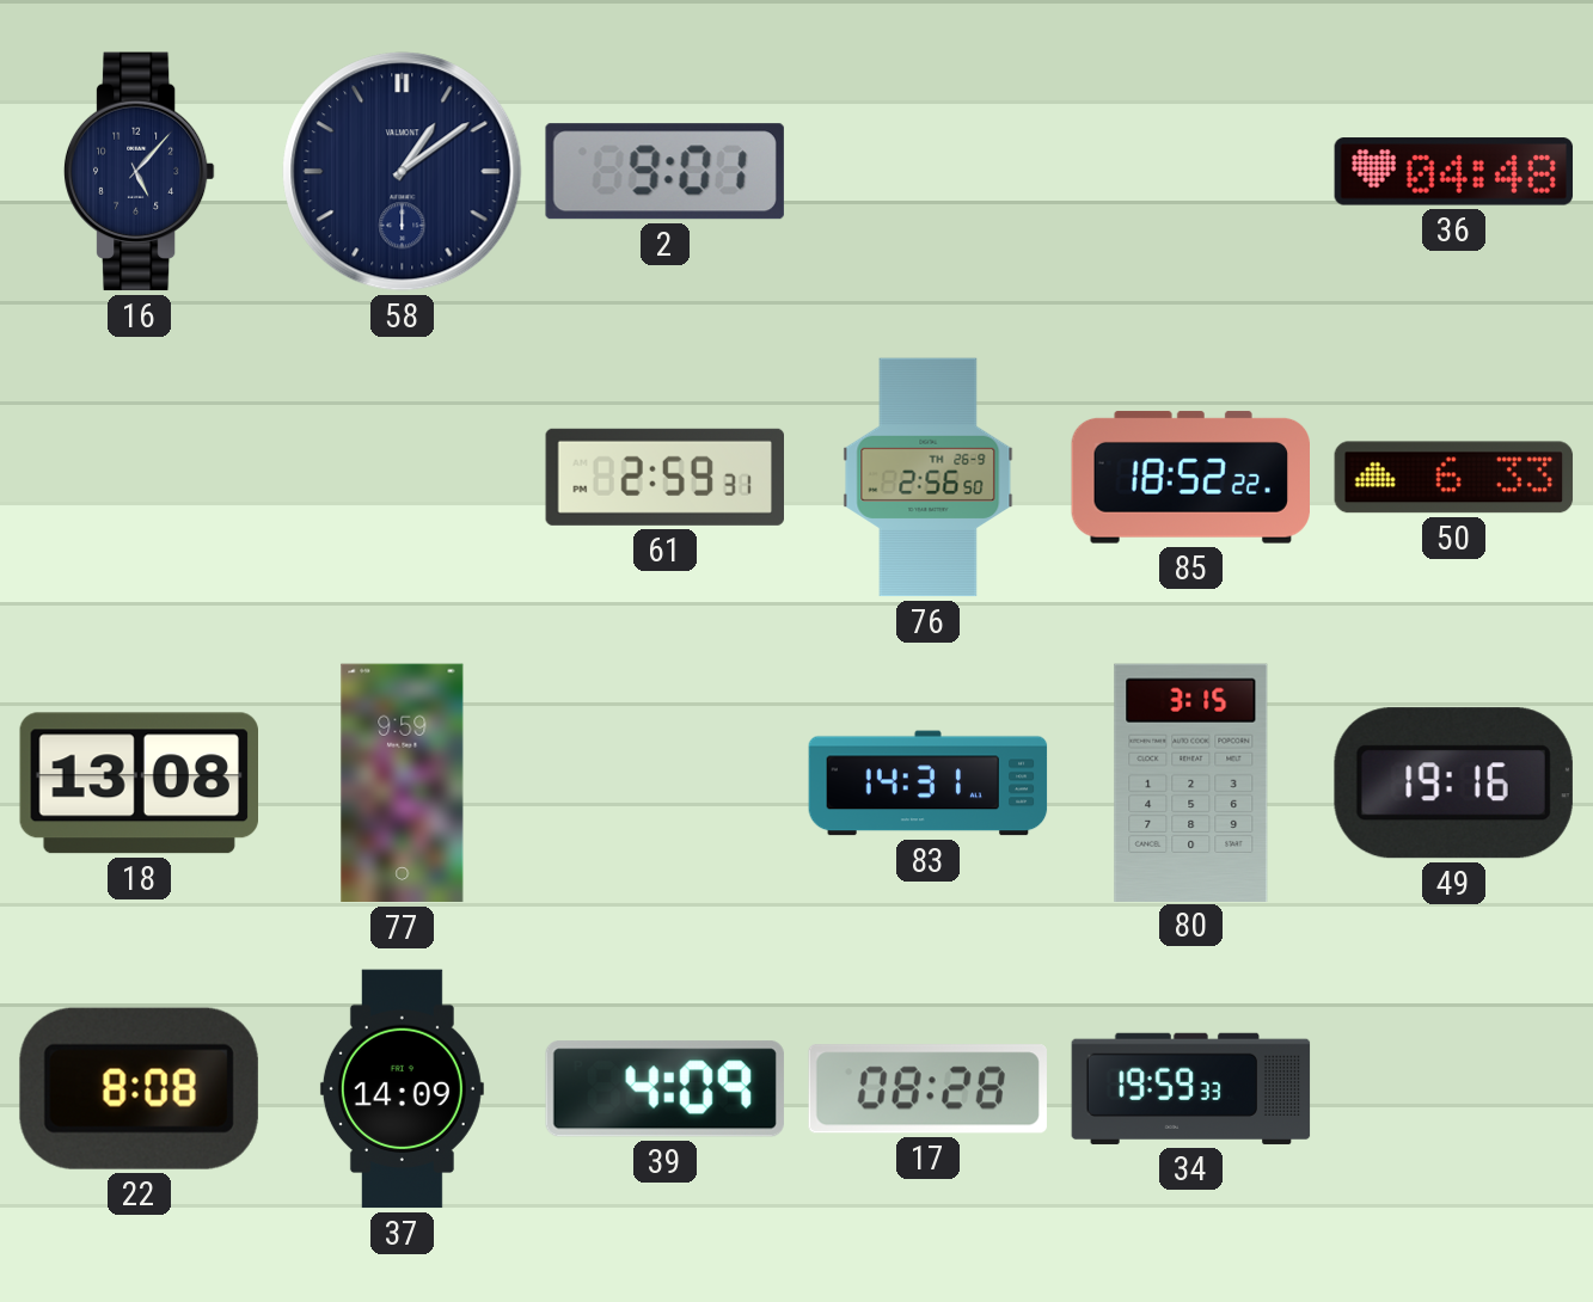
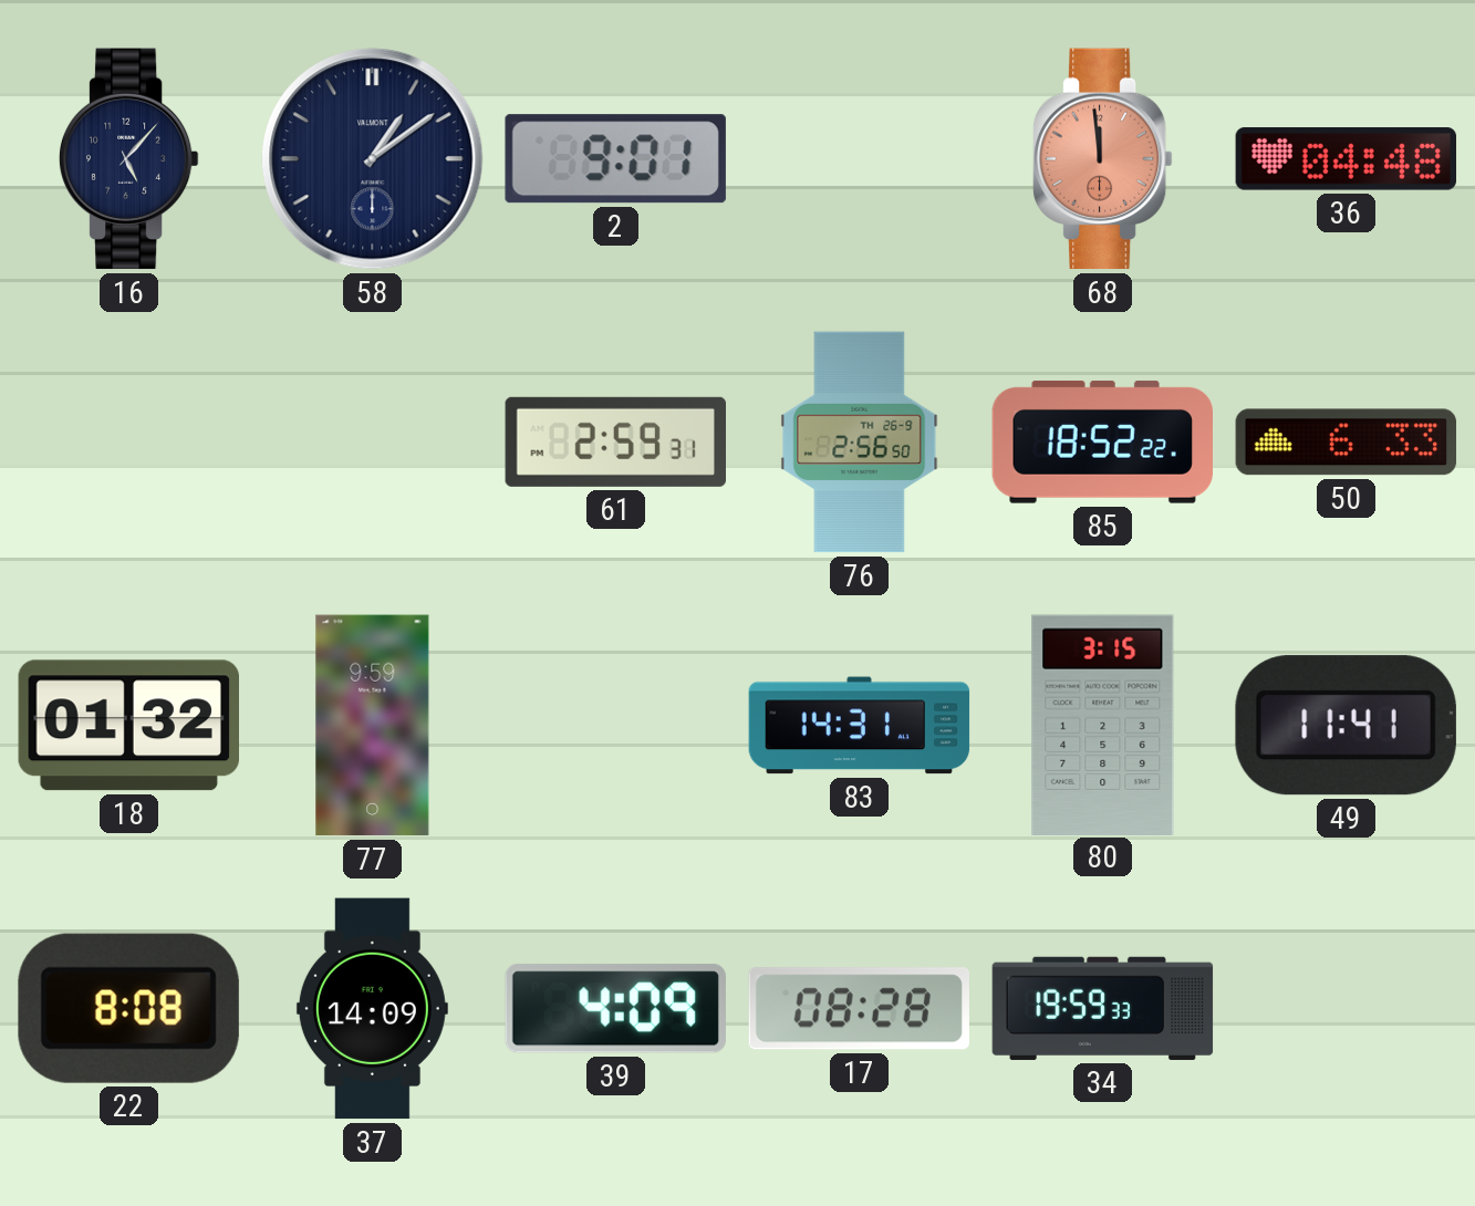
68: none -> 11:59
18: 13:08 -> 01:32
49: 19:16 -> 11:41
